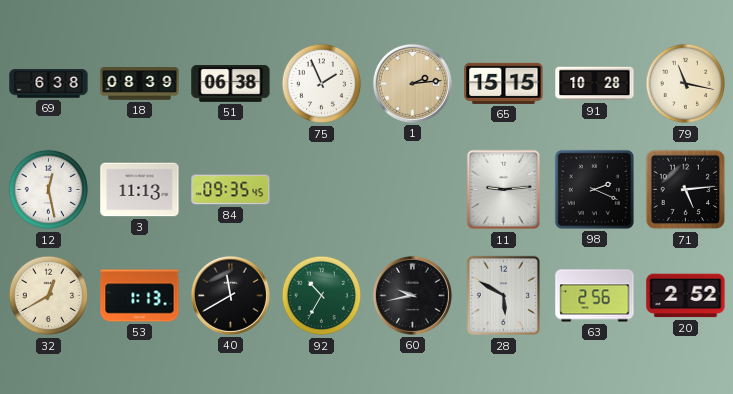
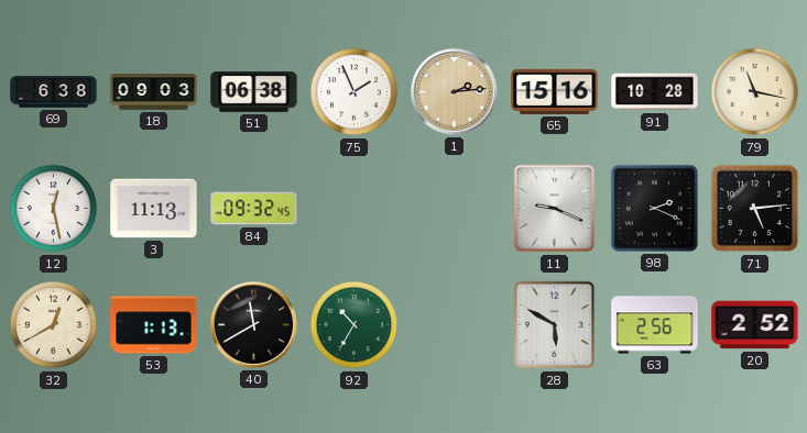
18: 08:39 -> 09:03
65: 15:15 -> 15:16
84: 09:35 -> 09:32
11: 9:14 -> 9:19
60: 9:43 -> none
